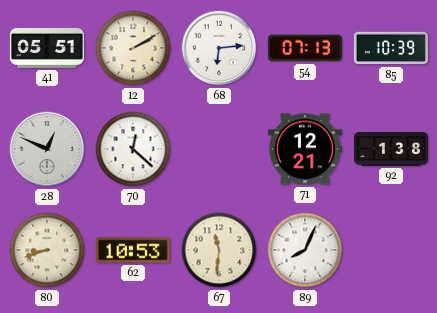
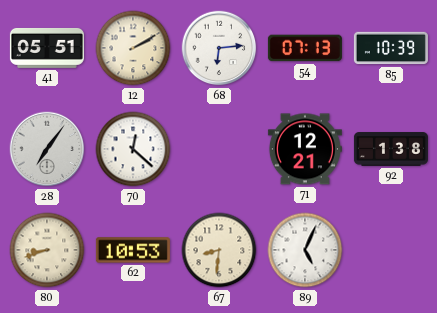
28: 12:49 -> 7:06
67: 11:31 -> 8:31
89: 8:04 -> 5:04
